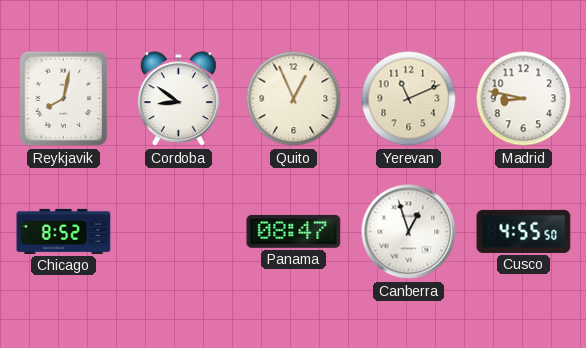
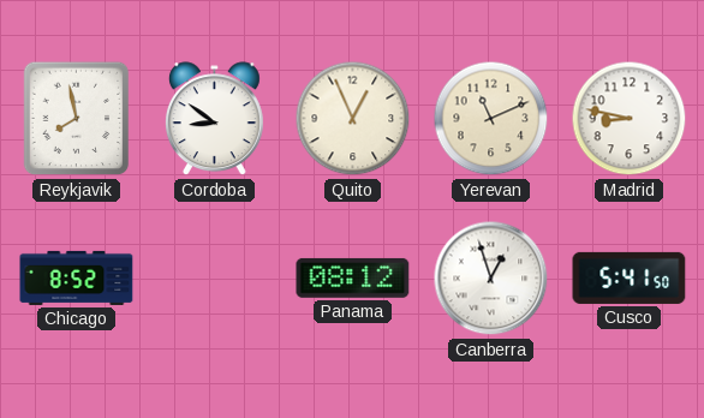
Reykjavik: 8:02 -> 7:58
Panama: 08:47 -> 08:12
Cusco: 4:55 -> 5:41
